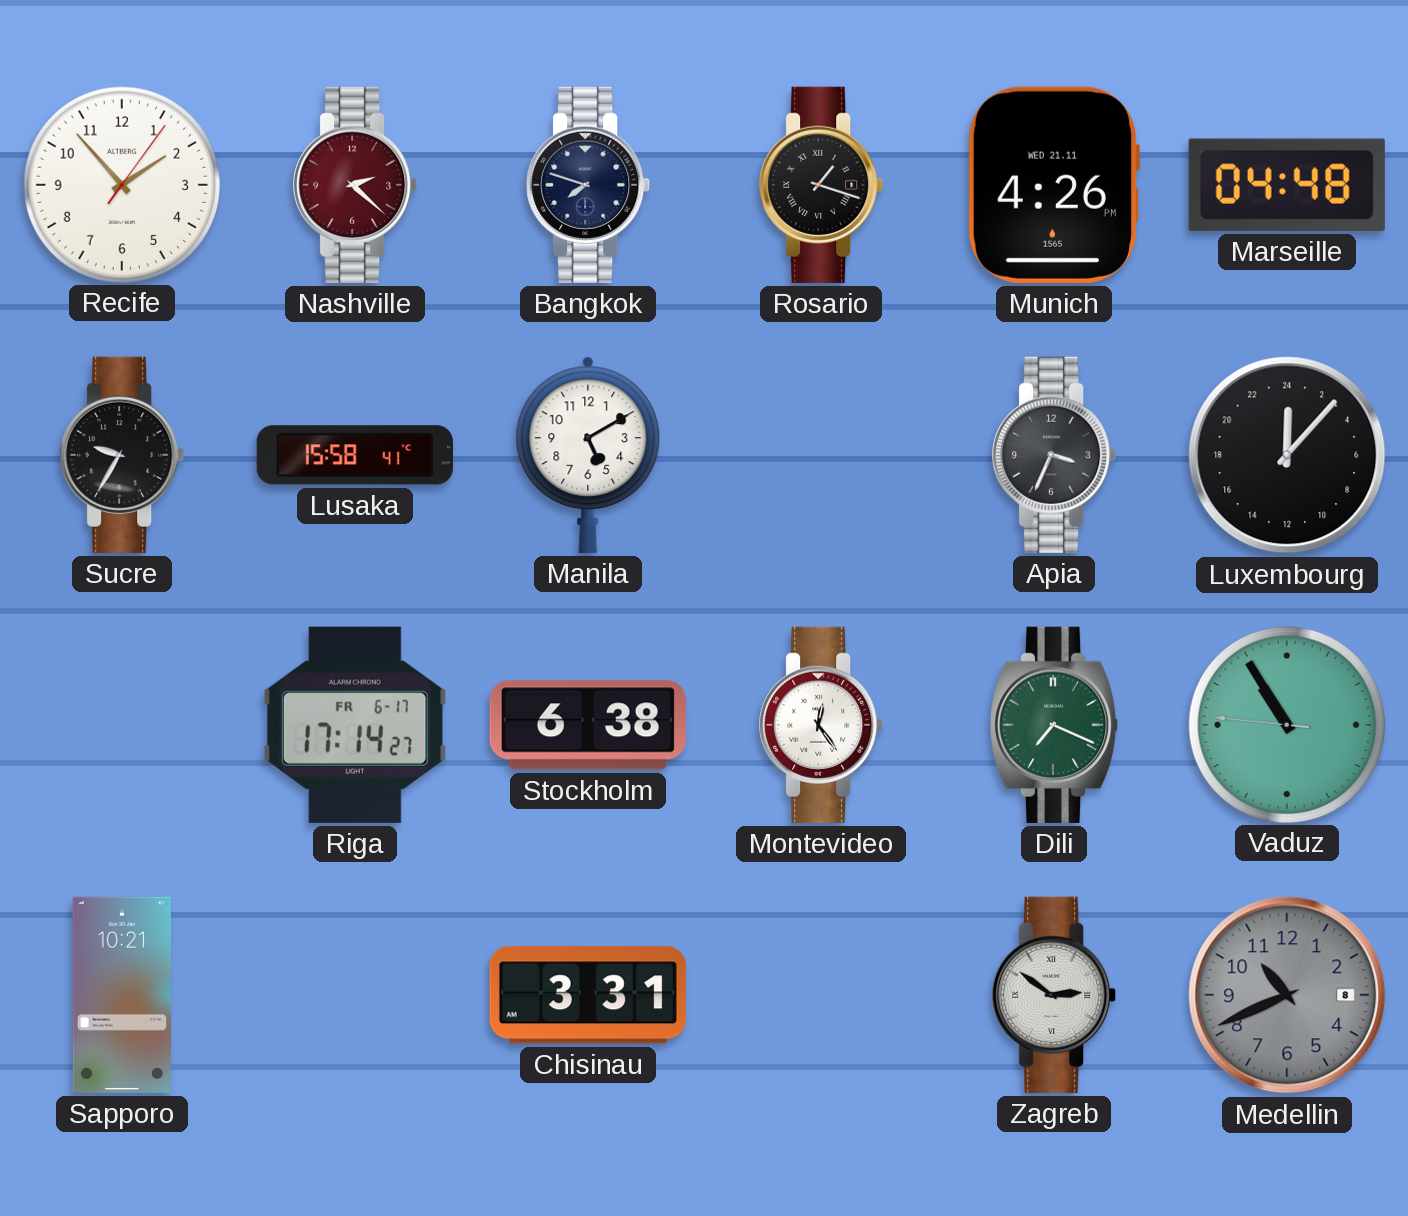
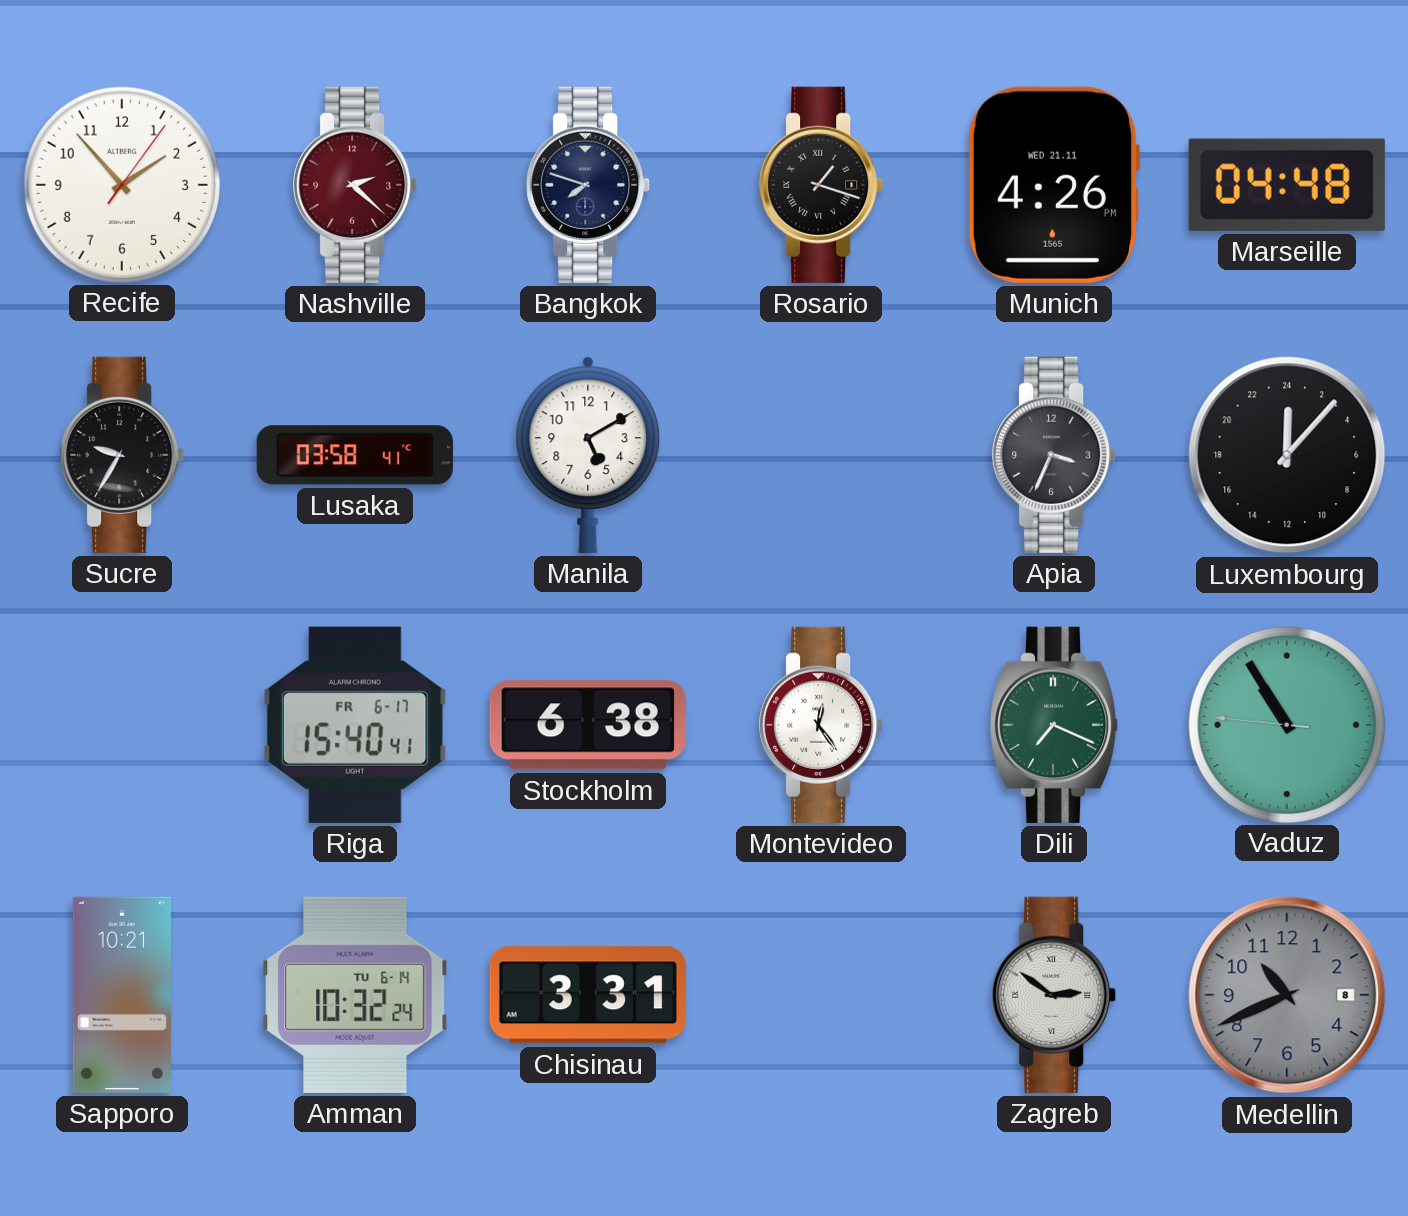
Lusaka: 15:58 -> 03:58
Riga: 17:14 -> 15:40
Amman: none -> 10:32
